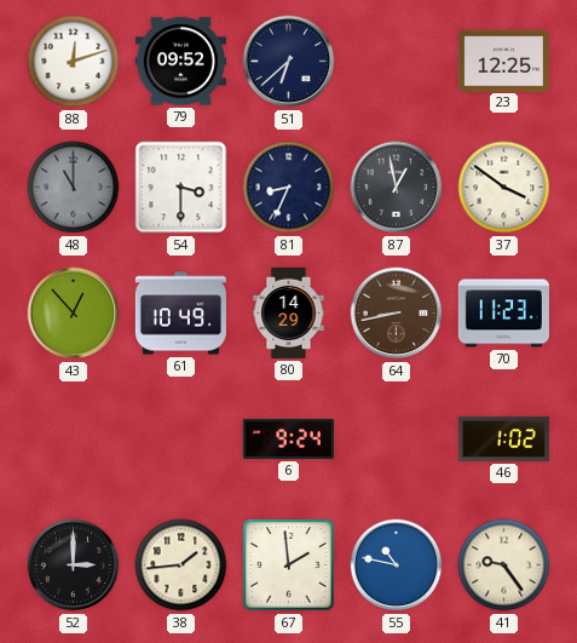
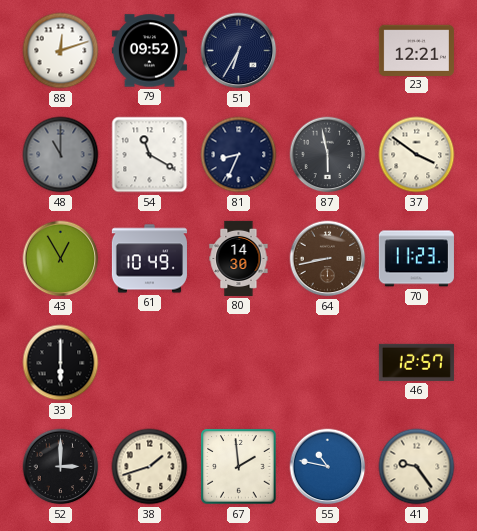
51: 6:38 -> 6:35
23: 12:25 -> 12:21
54: 3:30 -> 11:20
87: 12:58 -> 5:58
43: 12:53 -> 12:55
80: 14:29 -> 14:30
33: none -> 6:00
6: 9:24 -> none
46: 1:02 -> 12:57
38: 1:44 -> 1:42
